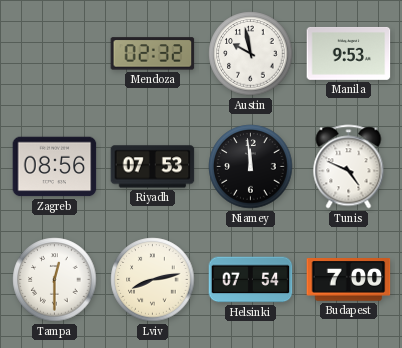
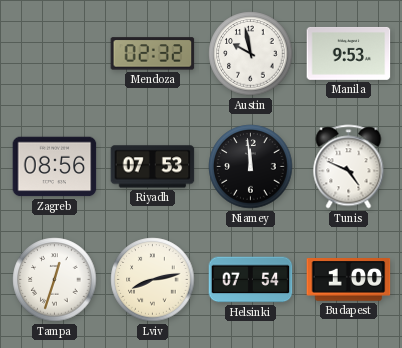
Tampa: 12:30 -> 12:33
Budapest: 7:00 -> 1:00
